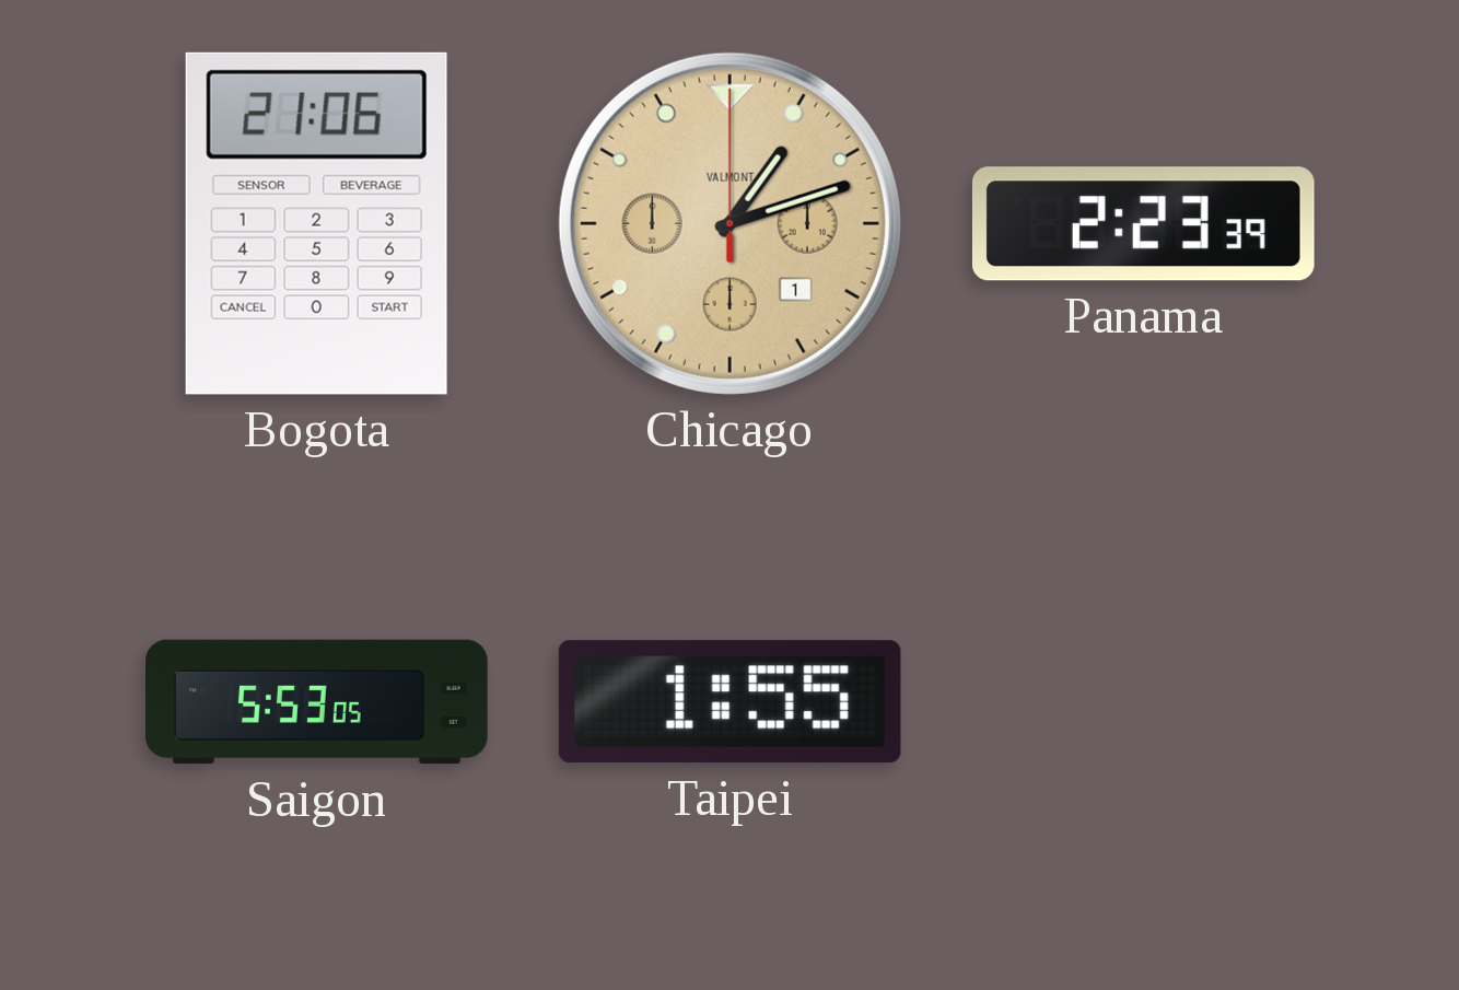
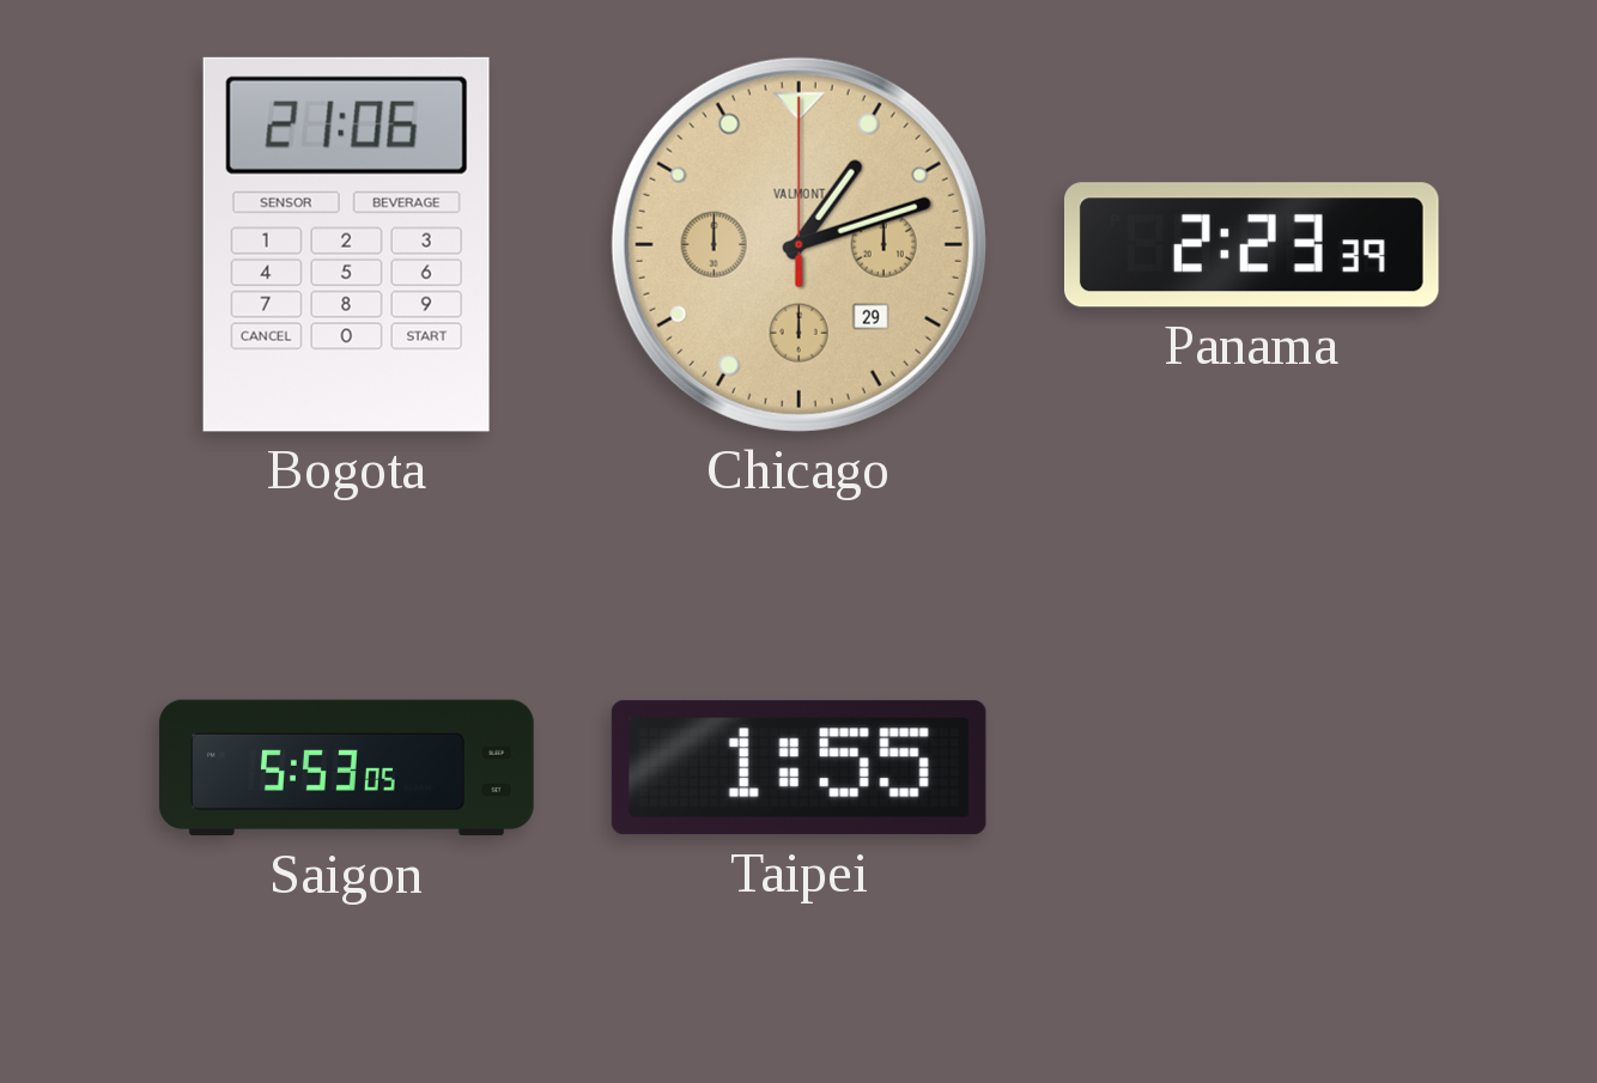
Chicago date: 1 -> 29
